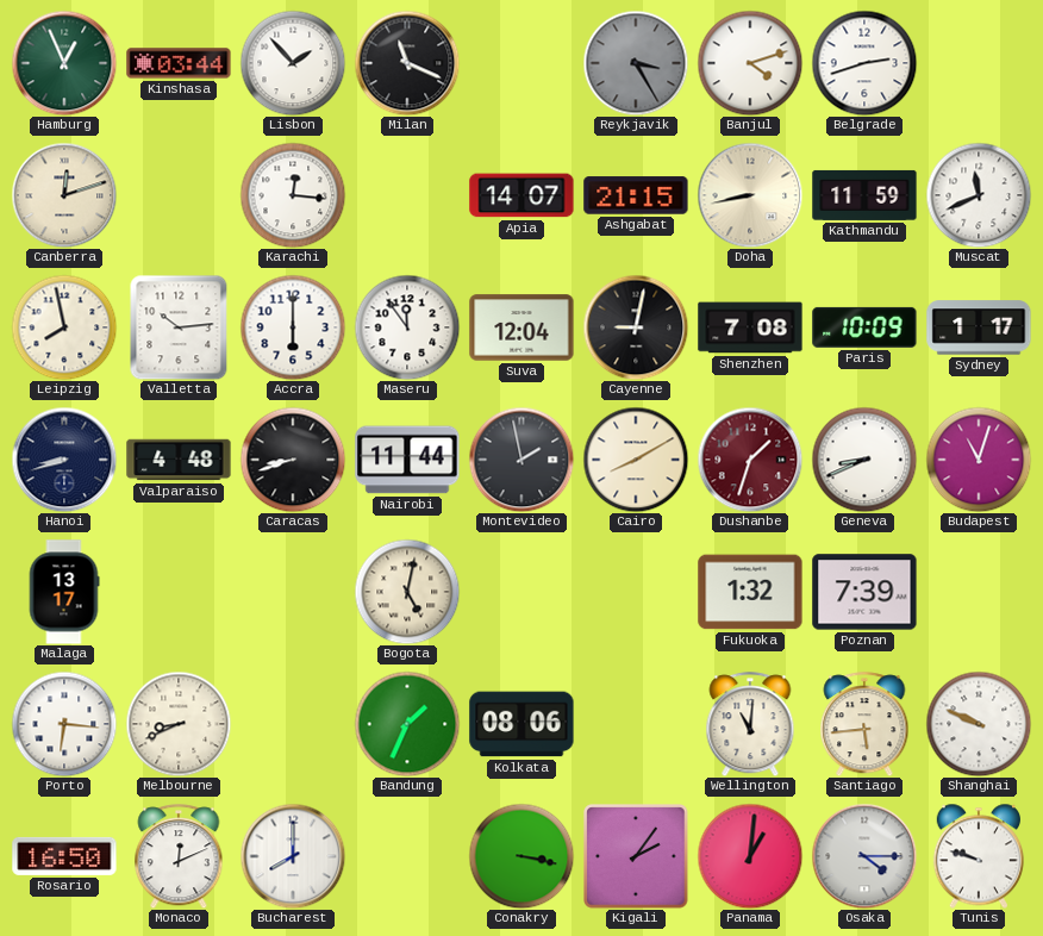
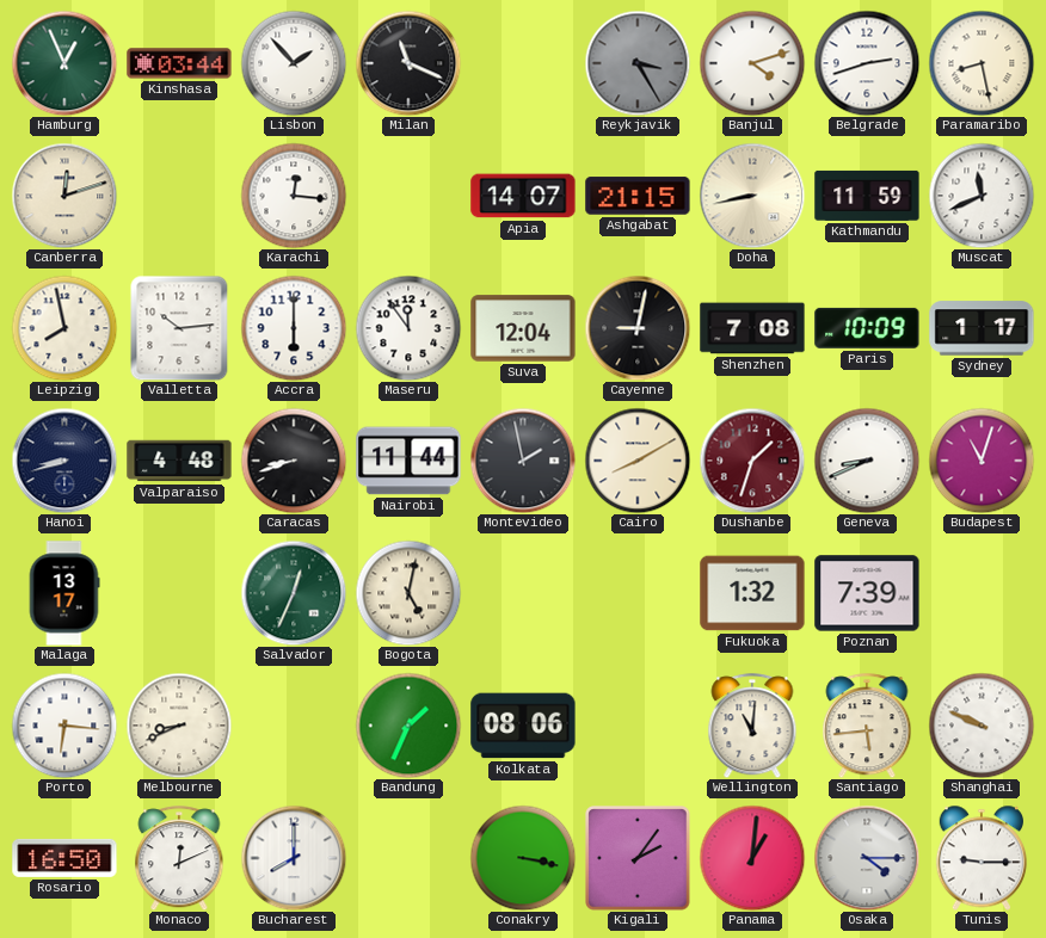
Paramaribo: none -> 8:28
Salvador: none -> 12:34
Tunis: 9:48 -> 9:15
